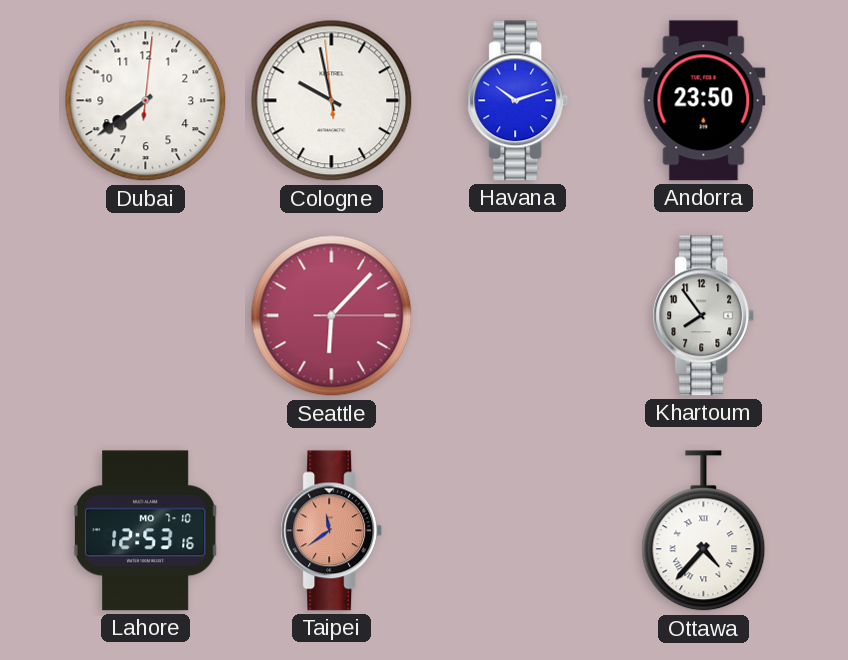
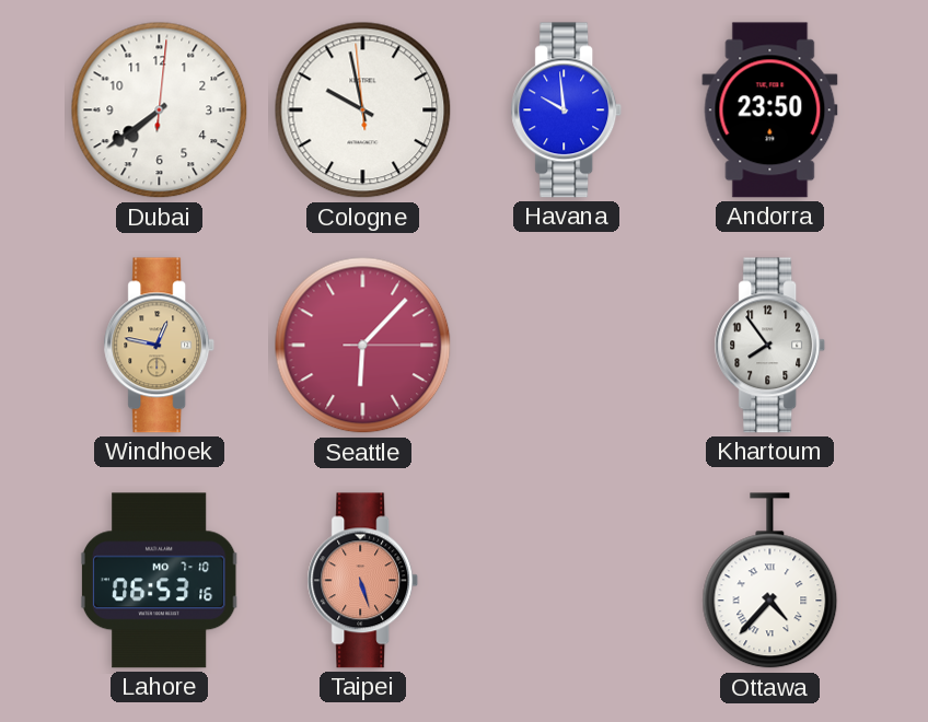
Havana: 10:12 -> 9:59
Windhoek: none -> 12:47
Lahore: 12:53 -> 06:53
Taipei: 11:39 -> 5:27
